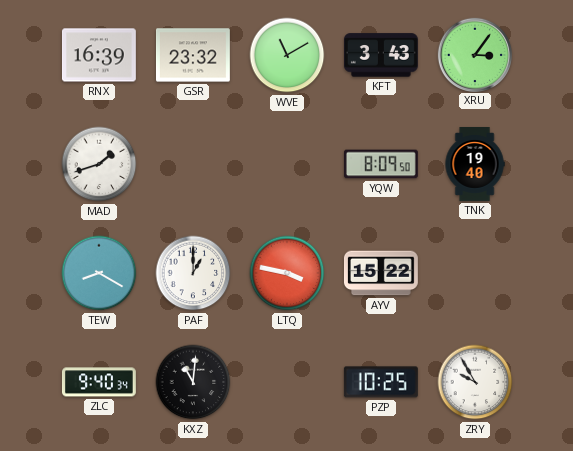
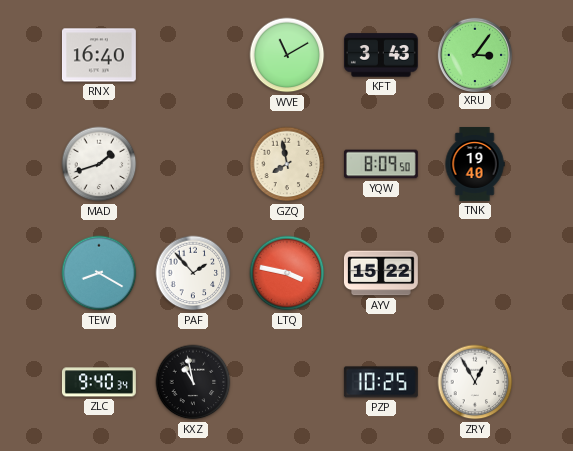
RNX: 16:39 -> 16:40
GSR: 23:32 -> none
GZQ: none -> 7:58
PAF: 1:00 -> 1:53
KXZ: 11:01 -> 10:58
ZRY: 9:55 -> 12:55
